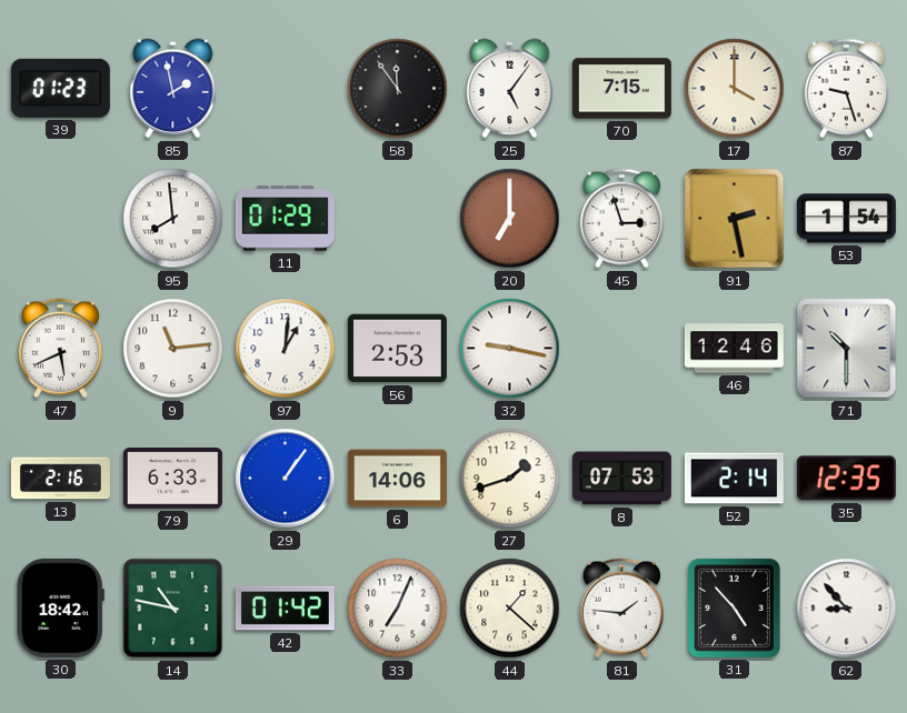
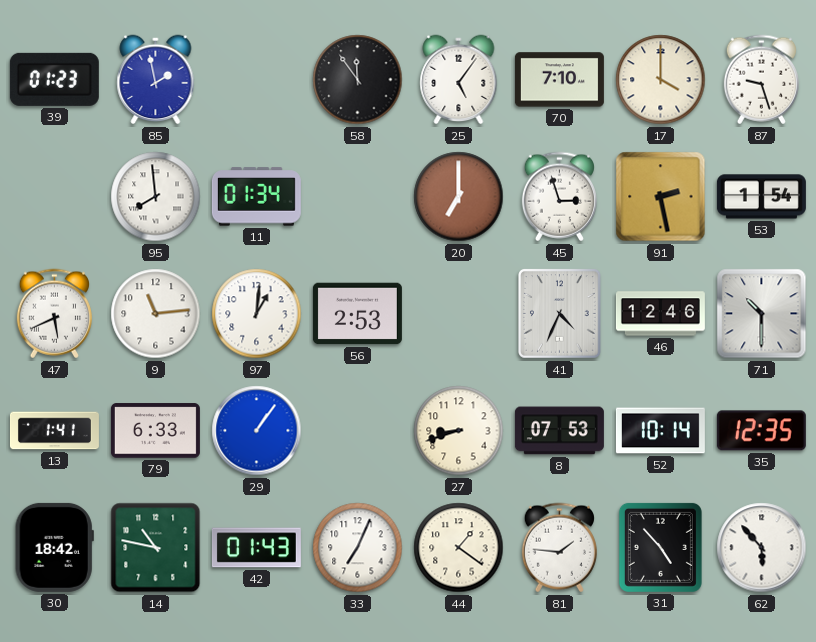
70: 7:15 -> 7:10
11: 01:29 -> 01:34
32: 9:17 -> none
41: none -> 4:34
13: 2:16 -> 1:41
6: 14:06 -> none
27: 1:42 -> 8:42
52: 2:14 -> 10:14
42: 01:42 -> 01:43
44: 1:22 -> 1:21
62: 8:53 -> 5:53
